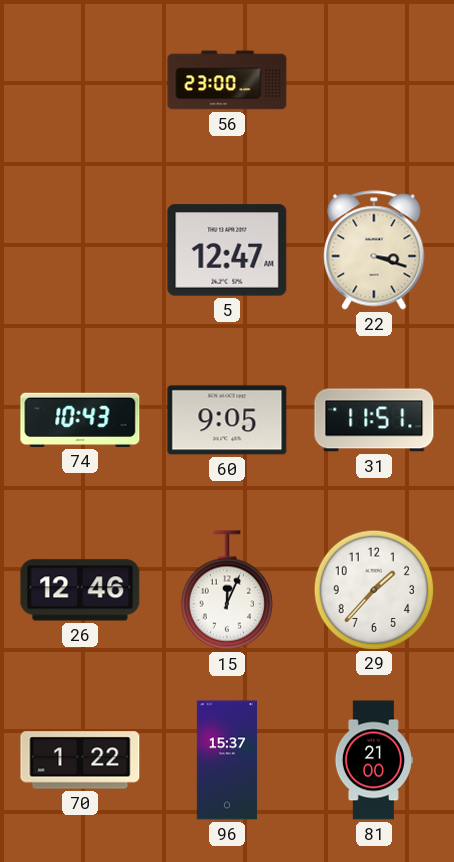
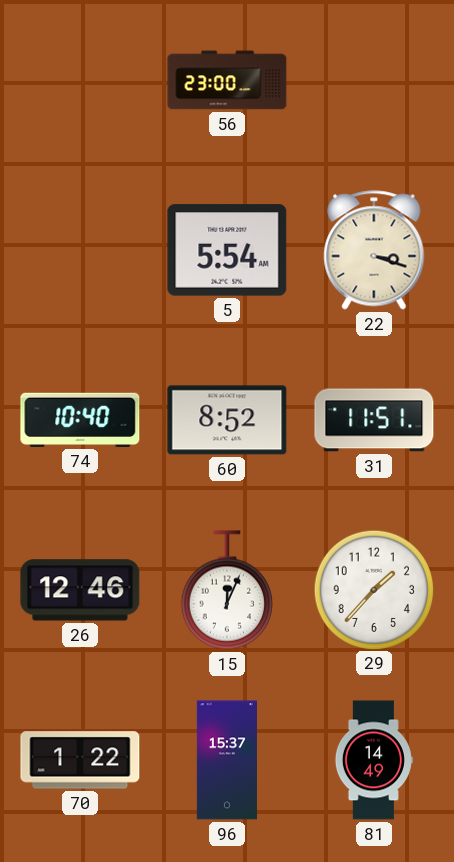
5: 12:47 -> 5:54
74: 10:43 -> 10:40
60: 9:05 -> 8:52
81: 21:00 -> 14:49
